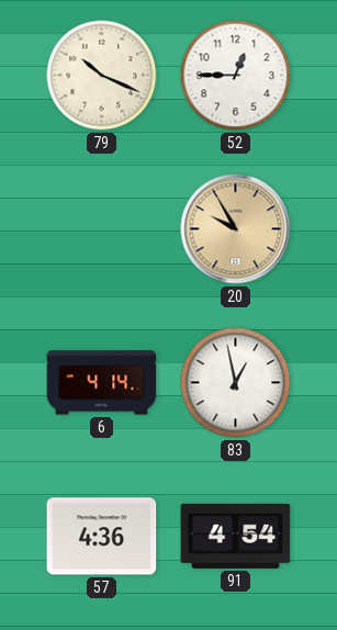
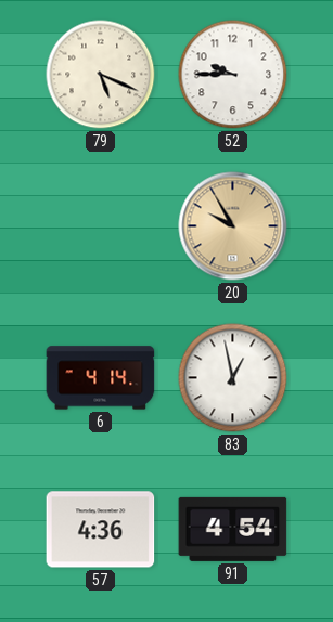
79: 10:19 -> 5:19
52: 12:45 -> 9:45
